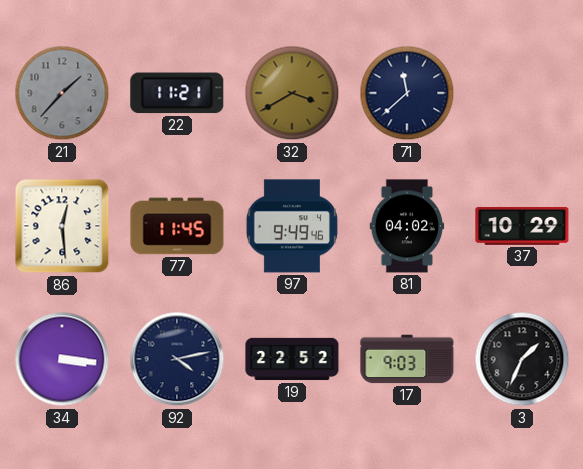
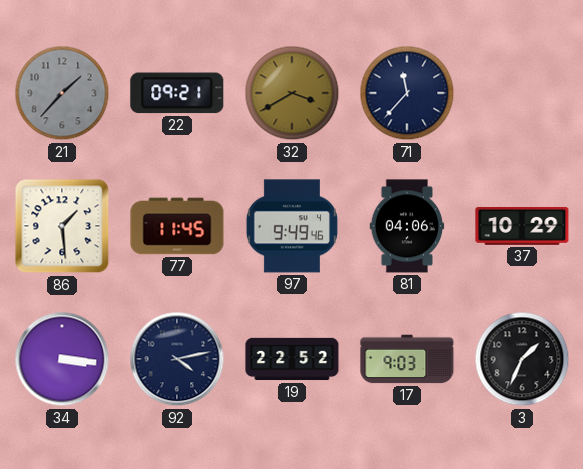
22: 11:21 -> 09:21
71: 11:38 -> 11:37
86: 12:29 -> 1:29
81: 04:02 -> 04:06
